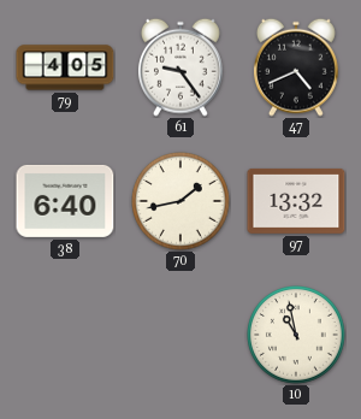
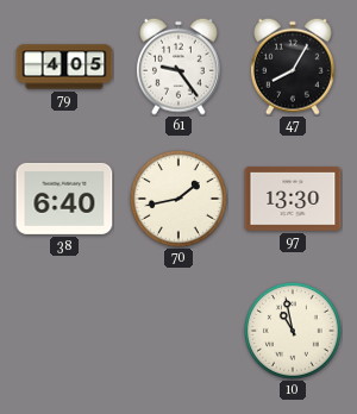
47: 4:41 -> 8:05
97: 13:32 -> 13:30
